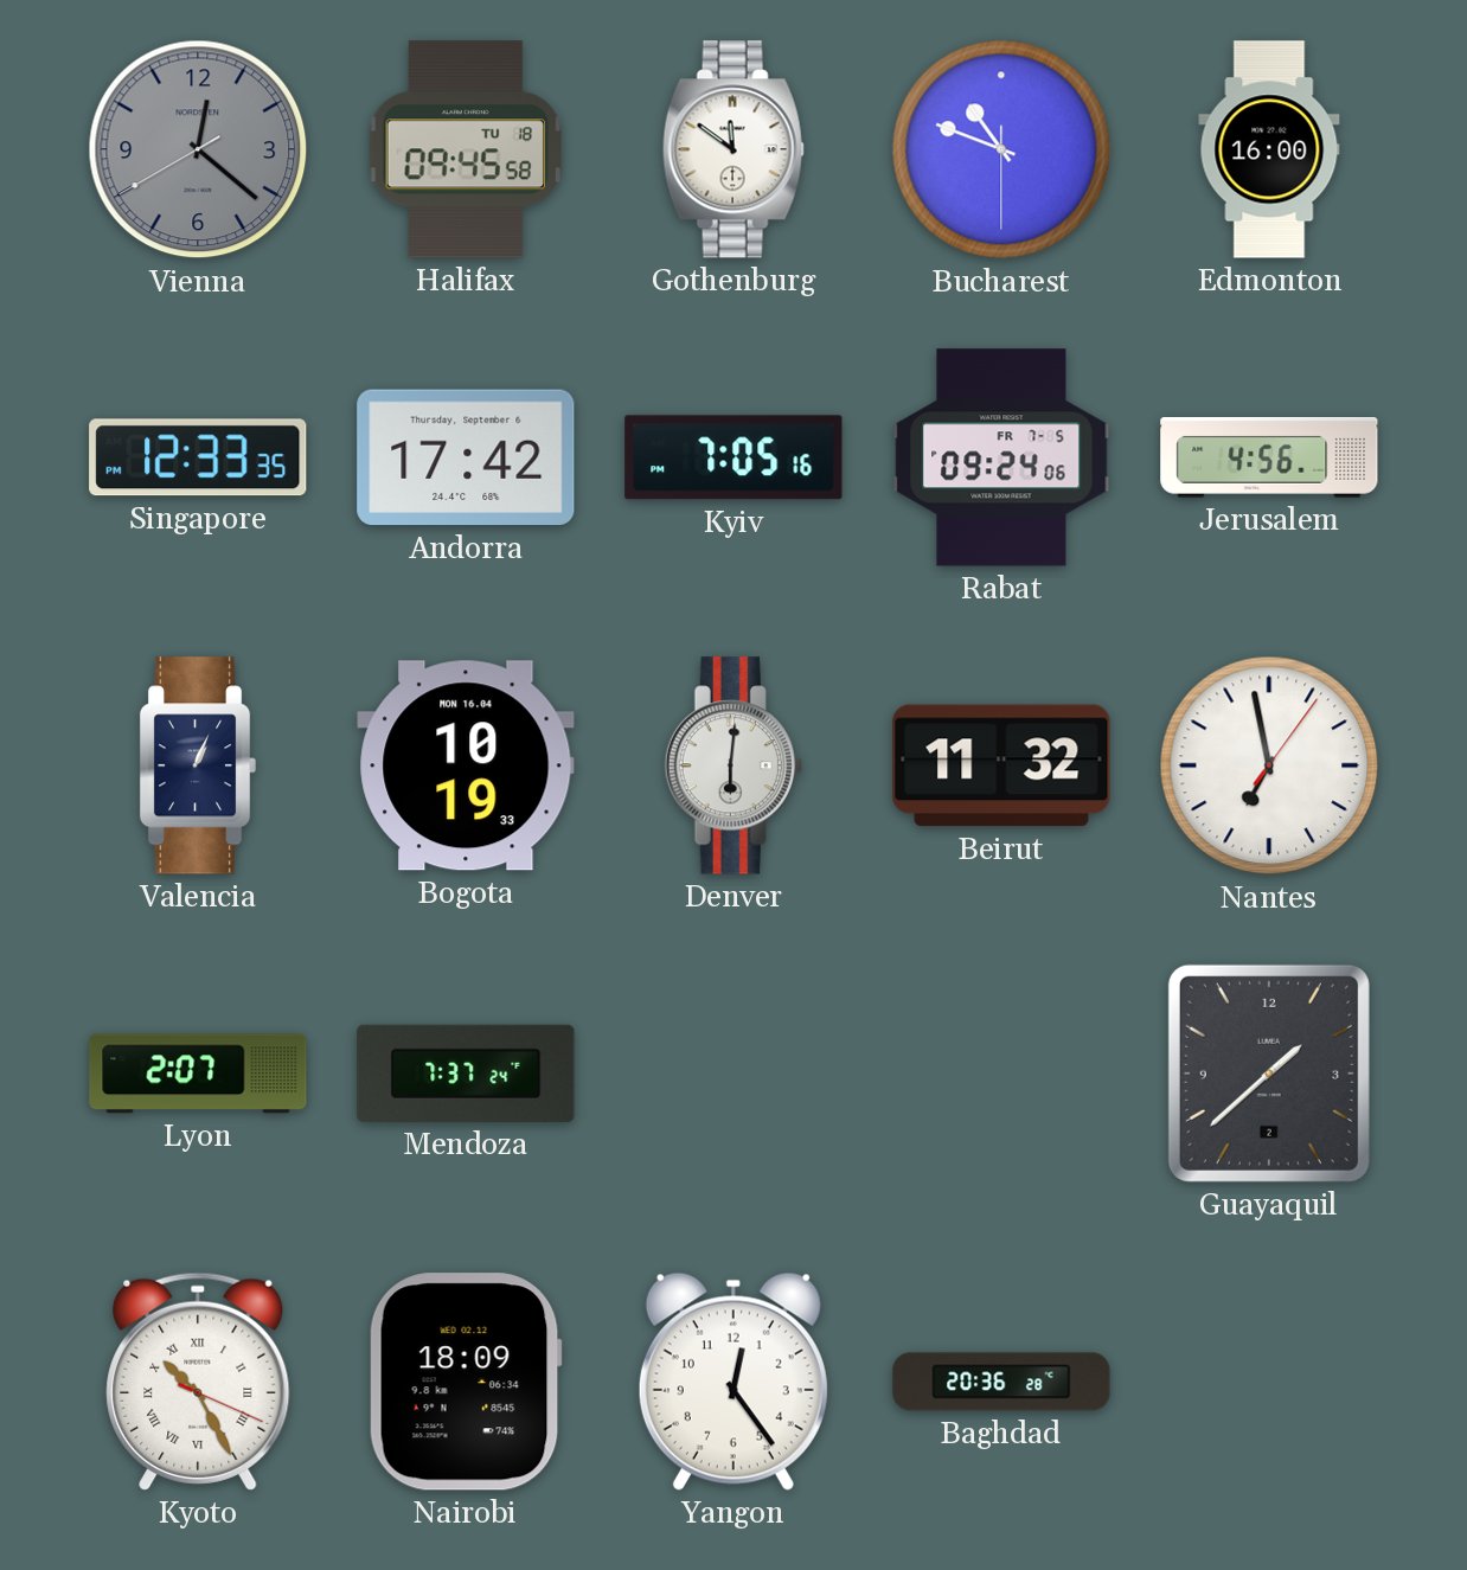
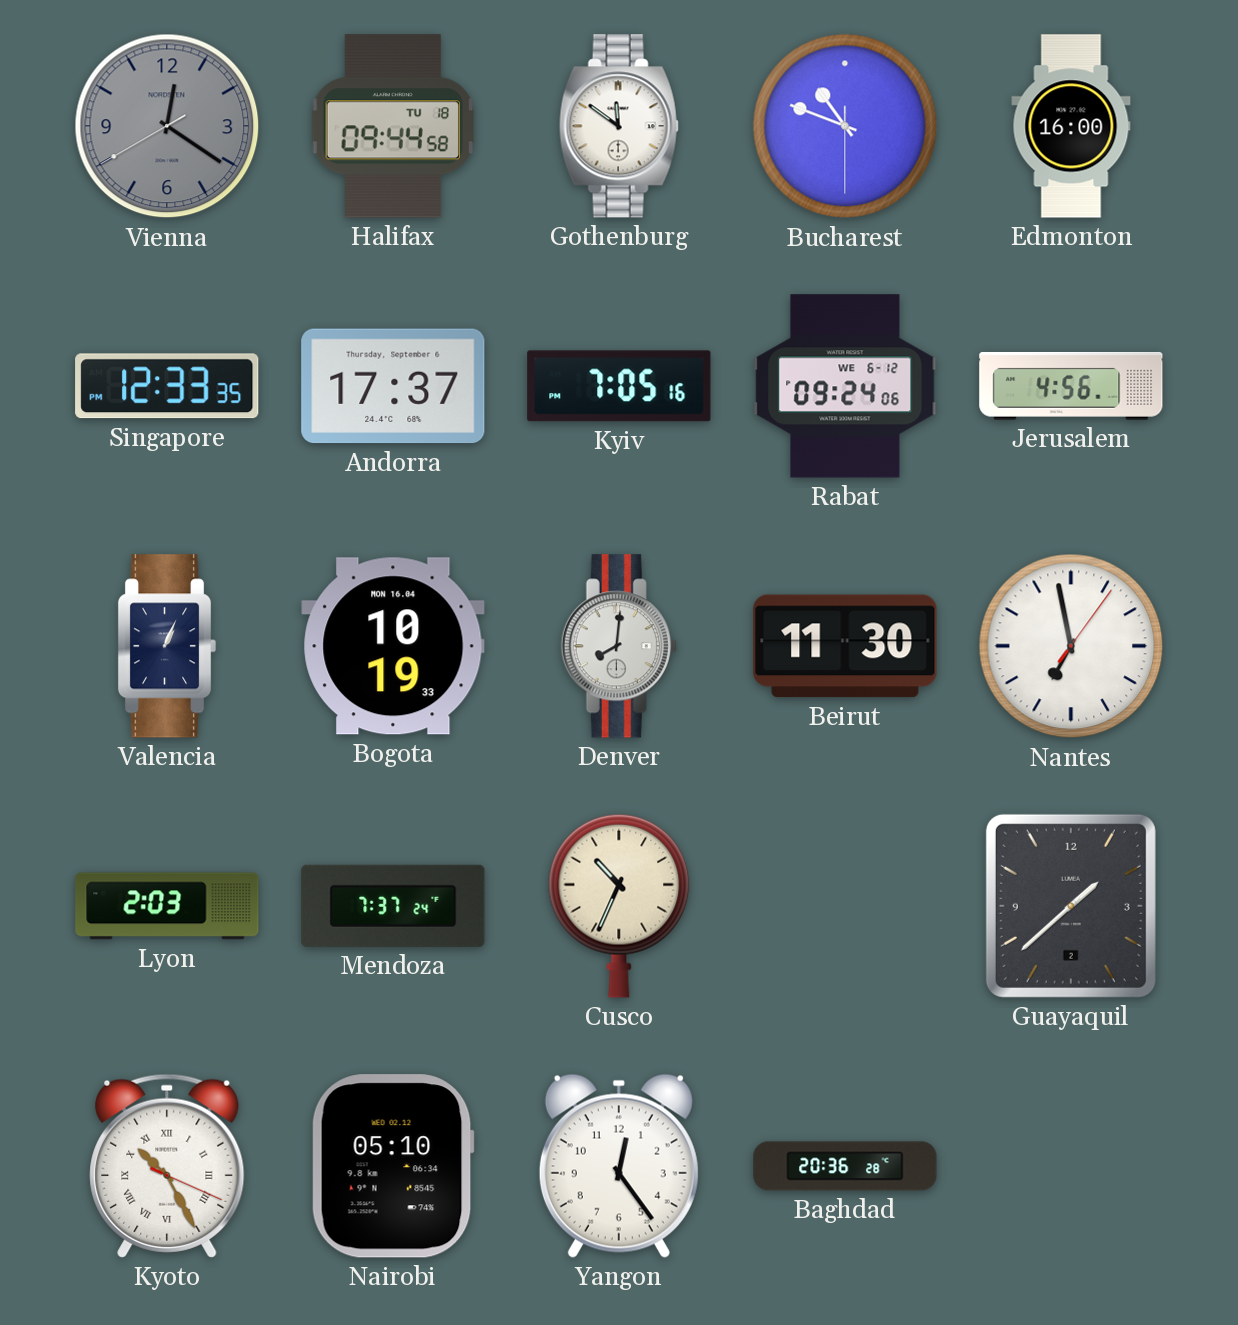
Vienna: 12:21 -> 12:20
Halifax: 09:45 -> 09:44
Andorra: 17:42 -> 17:37
Rabat date: FR 7-5 -> WE 6-12
Denver: 6:01 -> 8:01
Beirut: 11:32 -> 11:30
Lyon: 2:07 -> 2:03
Cusco: none -> 10:34
Nairobi: 18:09 -> 05:10
